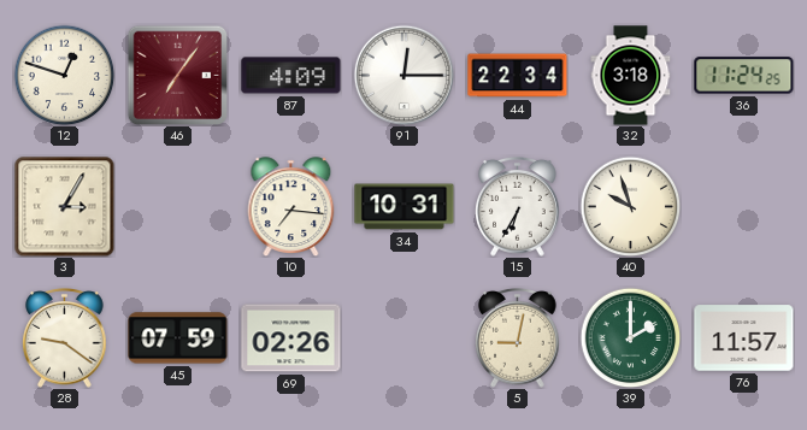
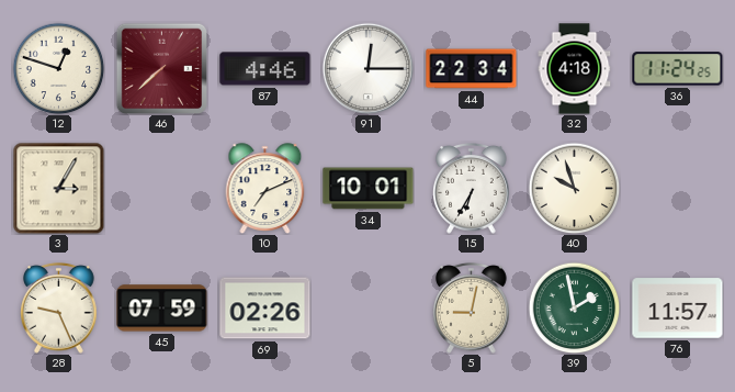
46: 7:06 -> 7:38
87: 4:09 -> 4:46
32: 3:18 -> 4:18
10: 7:16 -> 7:11
34: 10:31 -> 10:01
28: 9:21 -> 9:26
39: 2:00 -> 1:58
